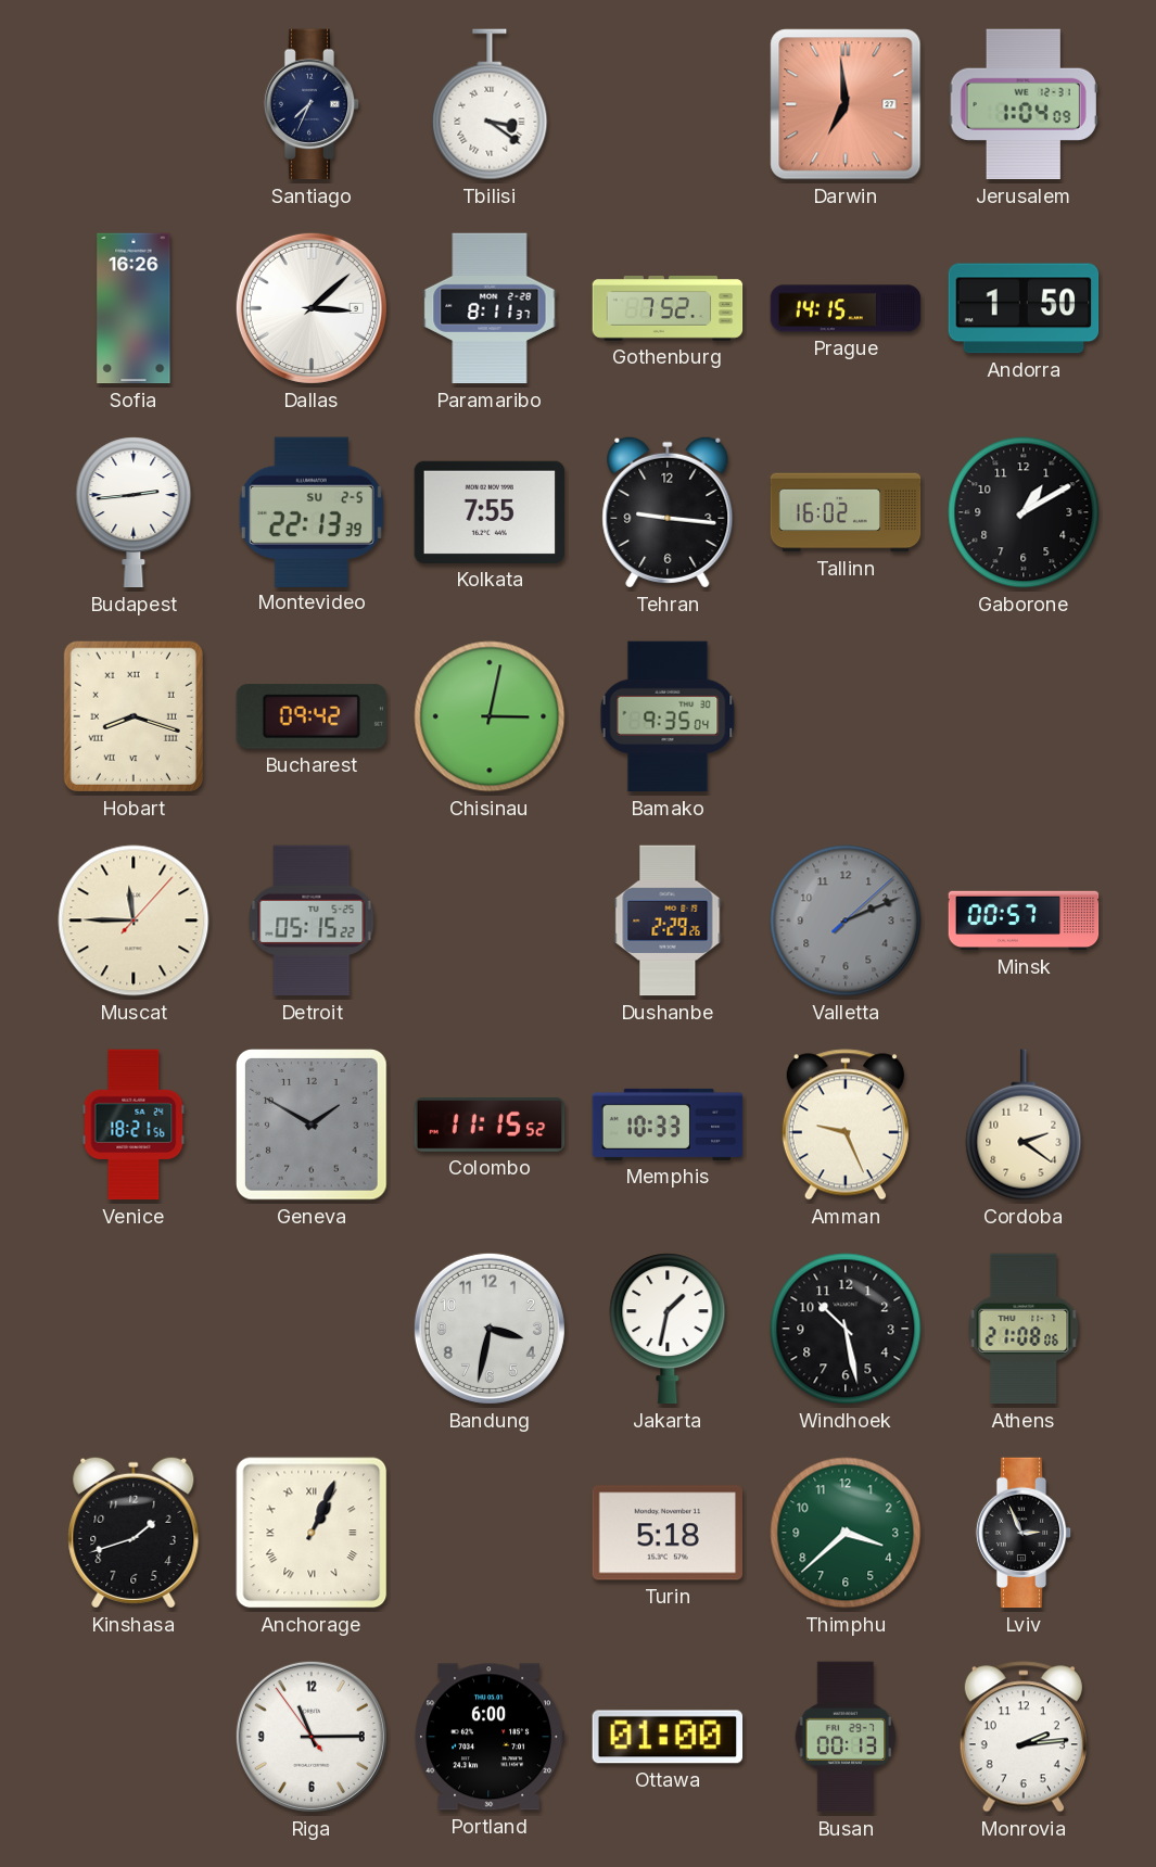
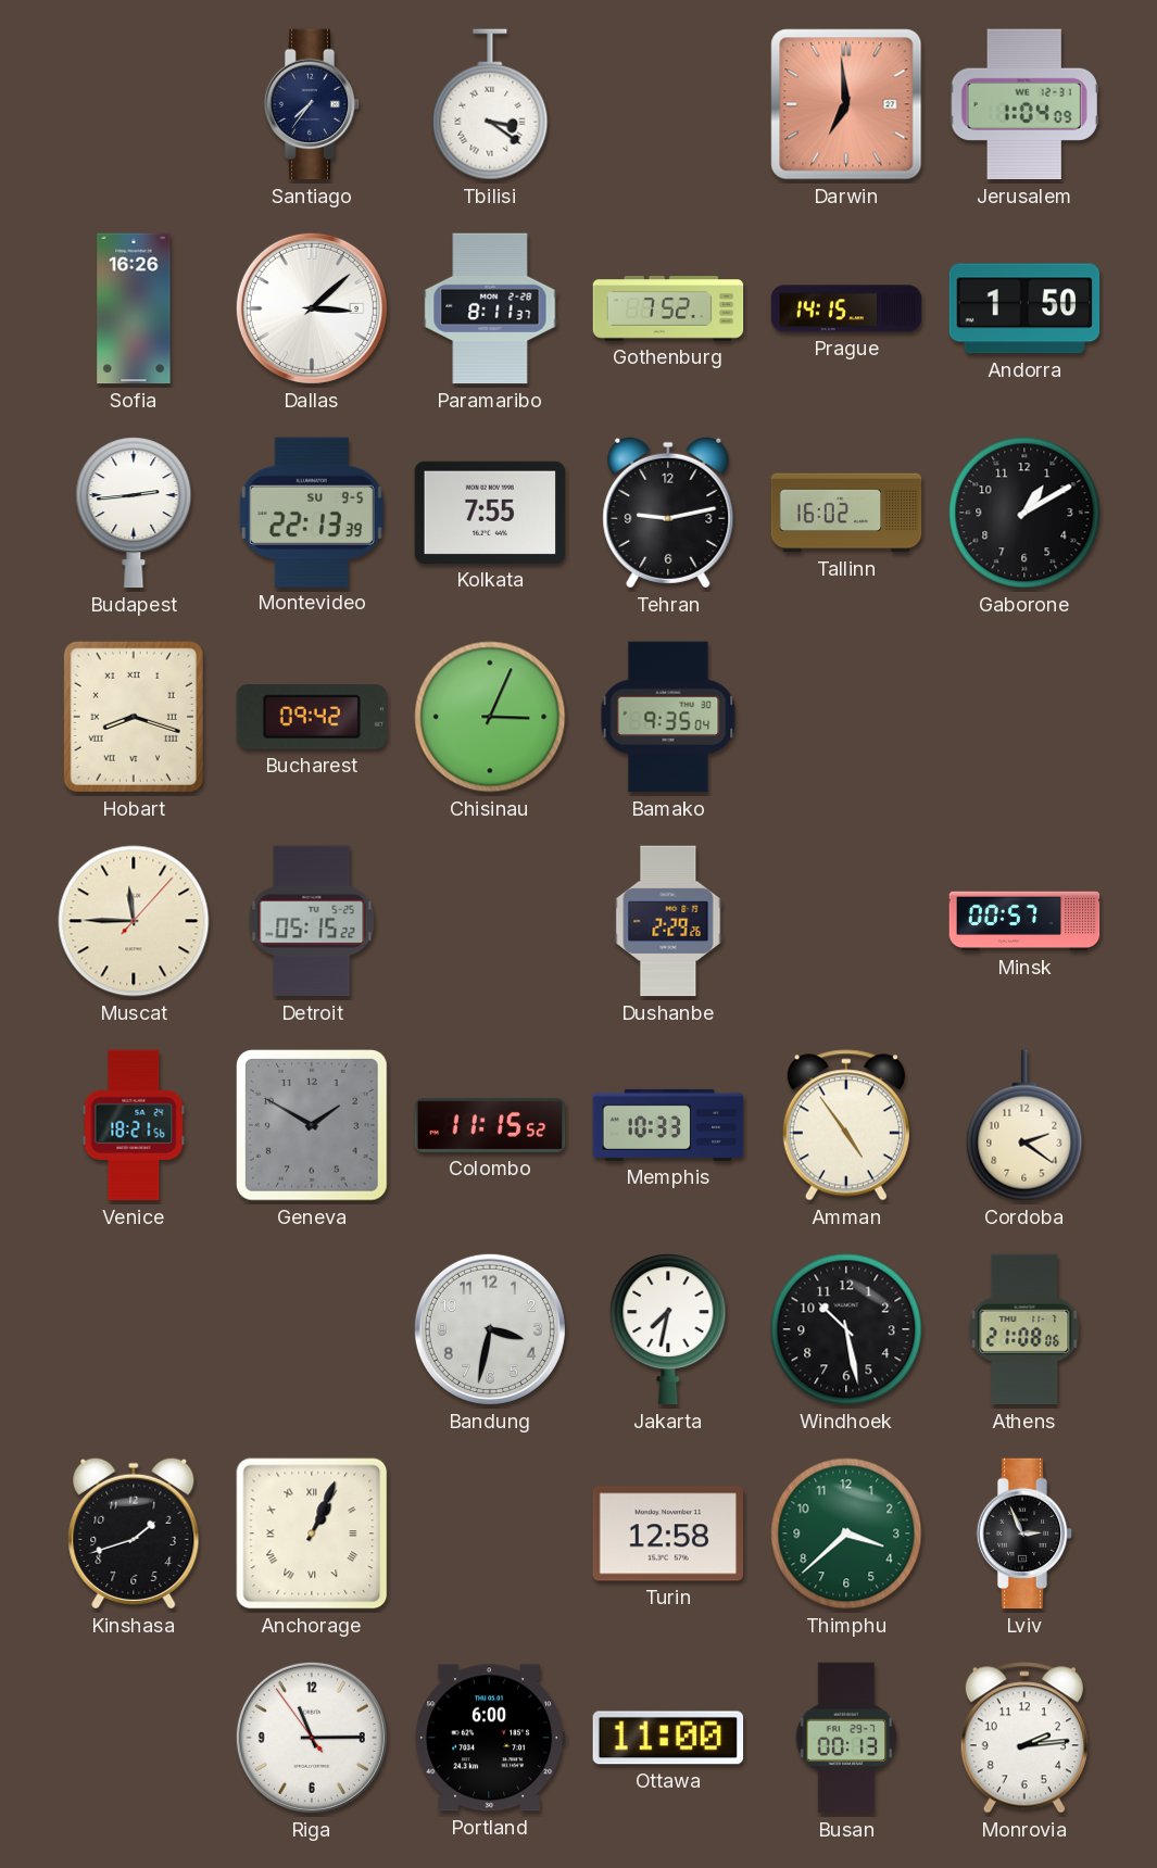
Santiago: 7:34 -> 7:36
Montevideo date: SU 2-5 -> SU 9-5
Tehran: 9:16 -> 9:13
Chisinau: 3:02 -> 3:04
Valletta: 2:11 -> none
Amman: 9:26 -> 4:54
Jakarta: 1:32 -> 7:32
Turin: 5:18 -> 12:58
Ottawa: 01:00 -> 11:00
